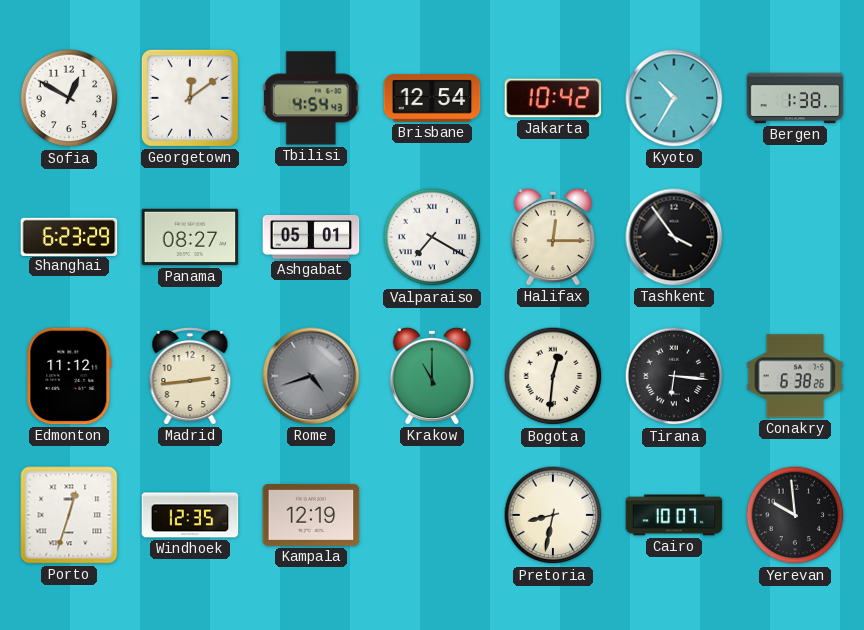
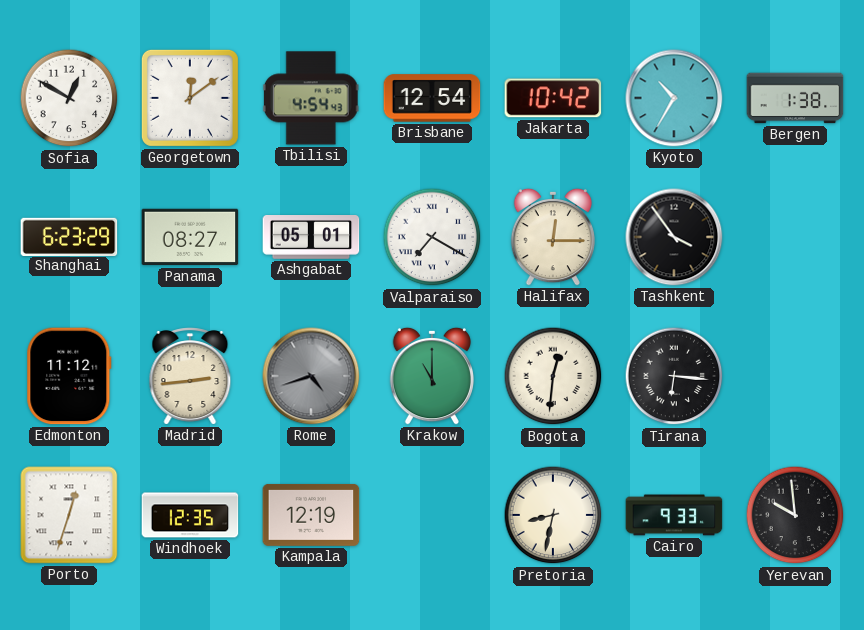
Conakry: 6:38 -> none
Cairo: 10:07 -> 9:33
